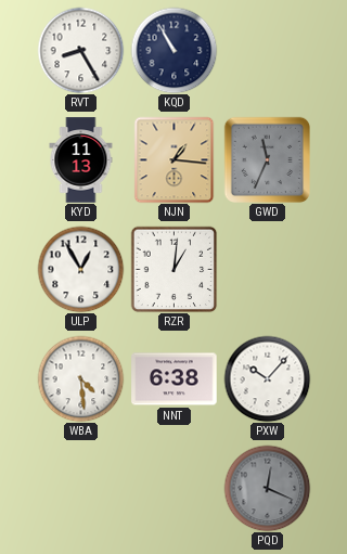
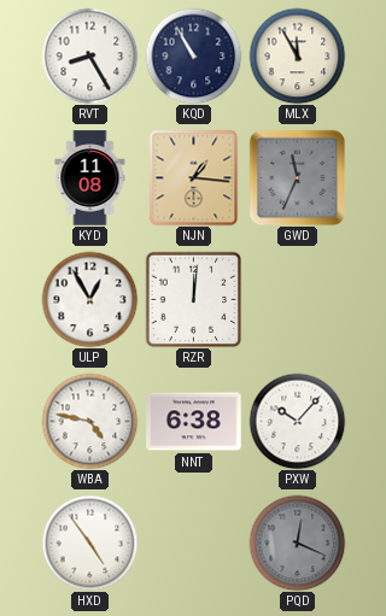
MLX: none -> 11:55
KYD: 11:13 -> 11:08
RZR: 1:01 -> 12:01
WBA: 4:29 -> 4:47
HXD: none -> 4:54
